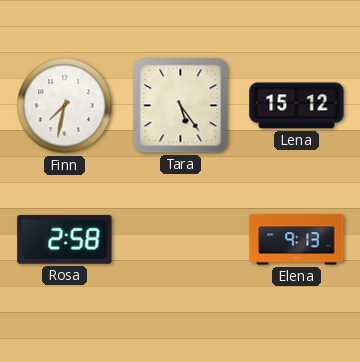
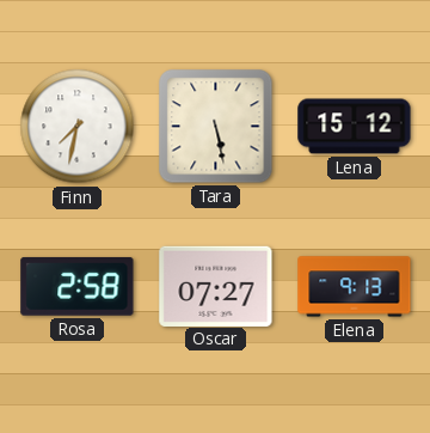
Tara: 5:24 -> 5:28
Oscar: none -> 07:27
